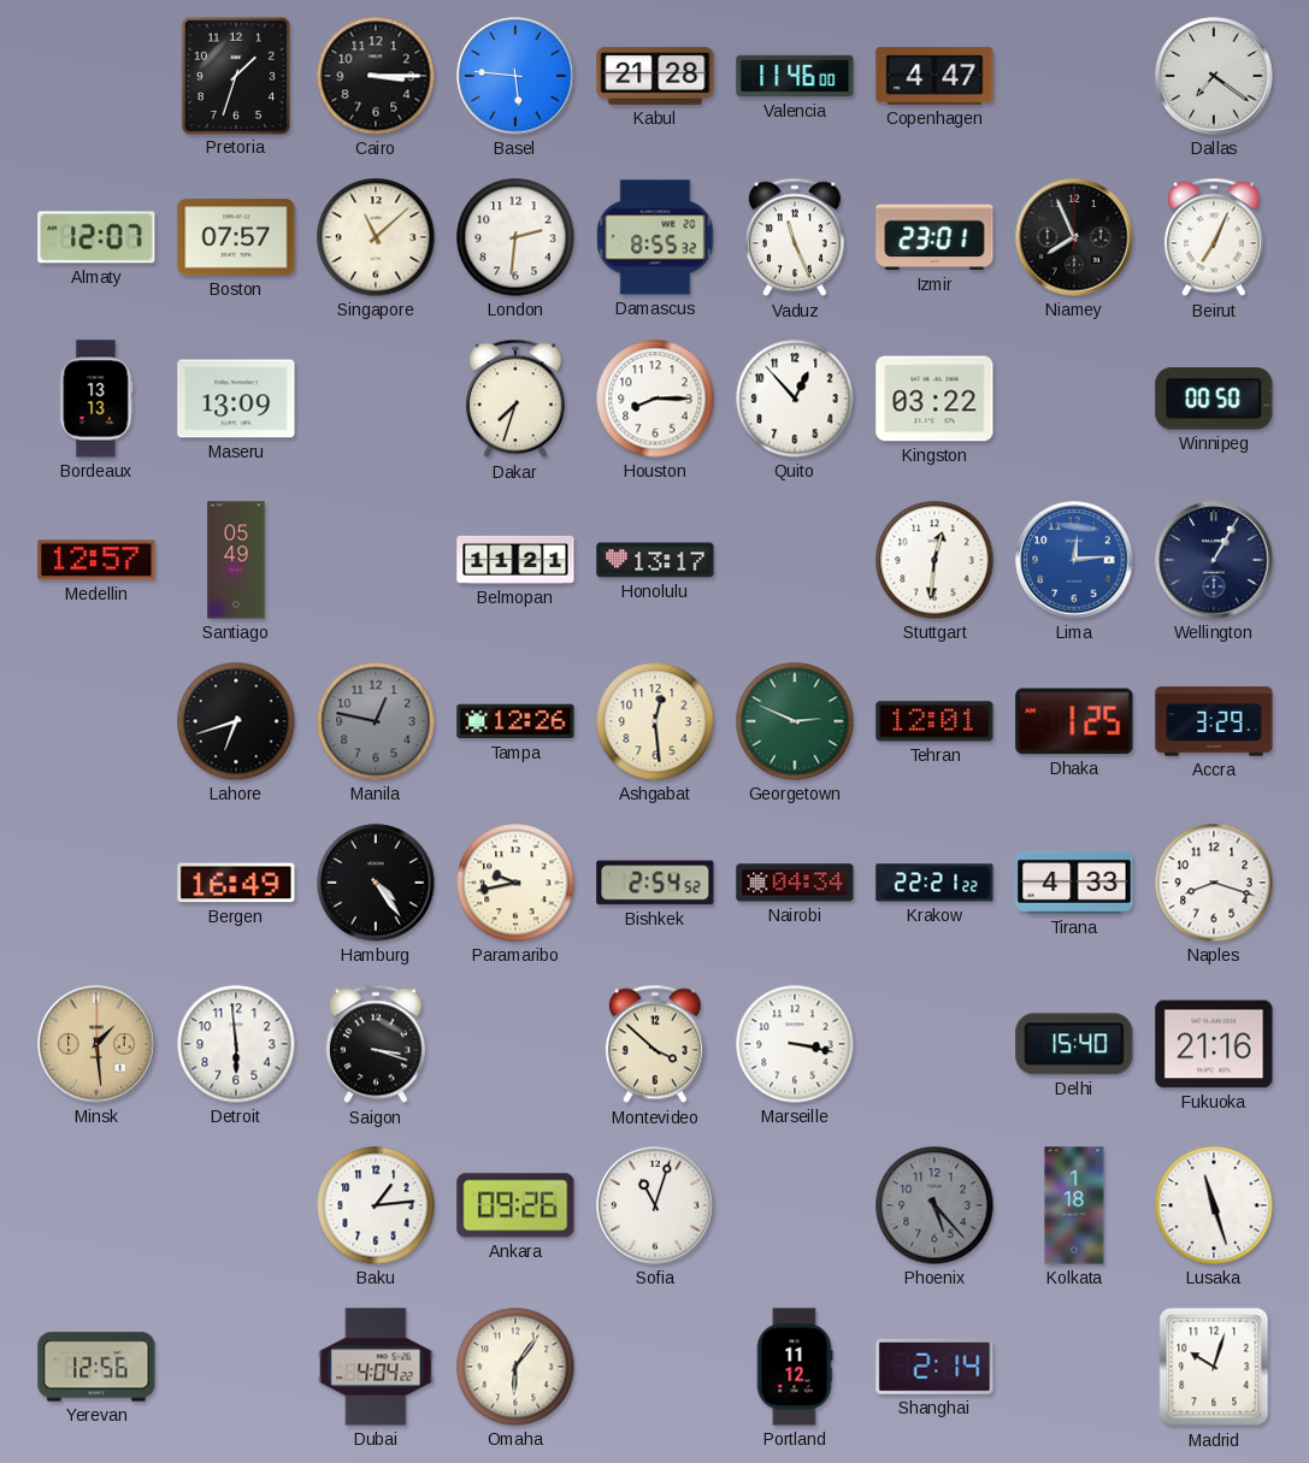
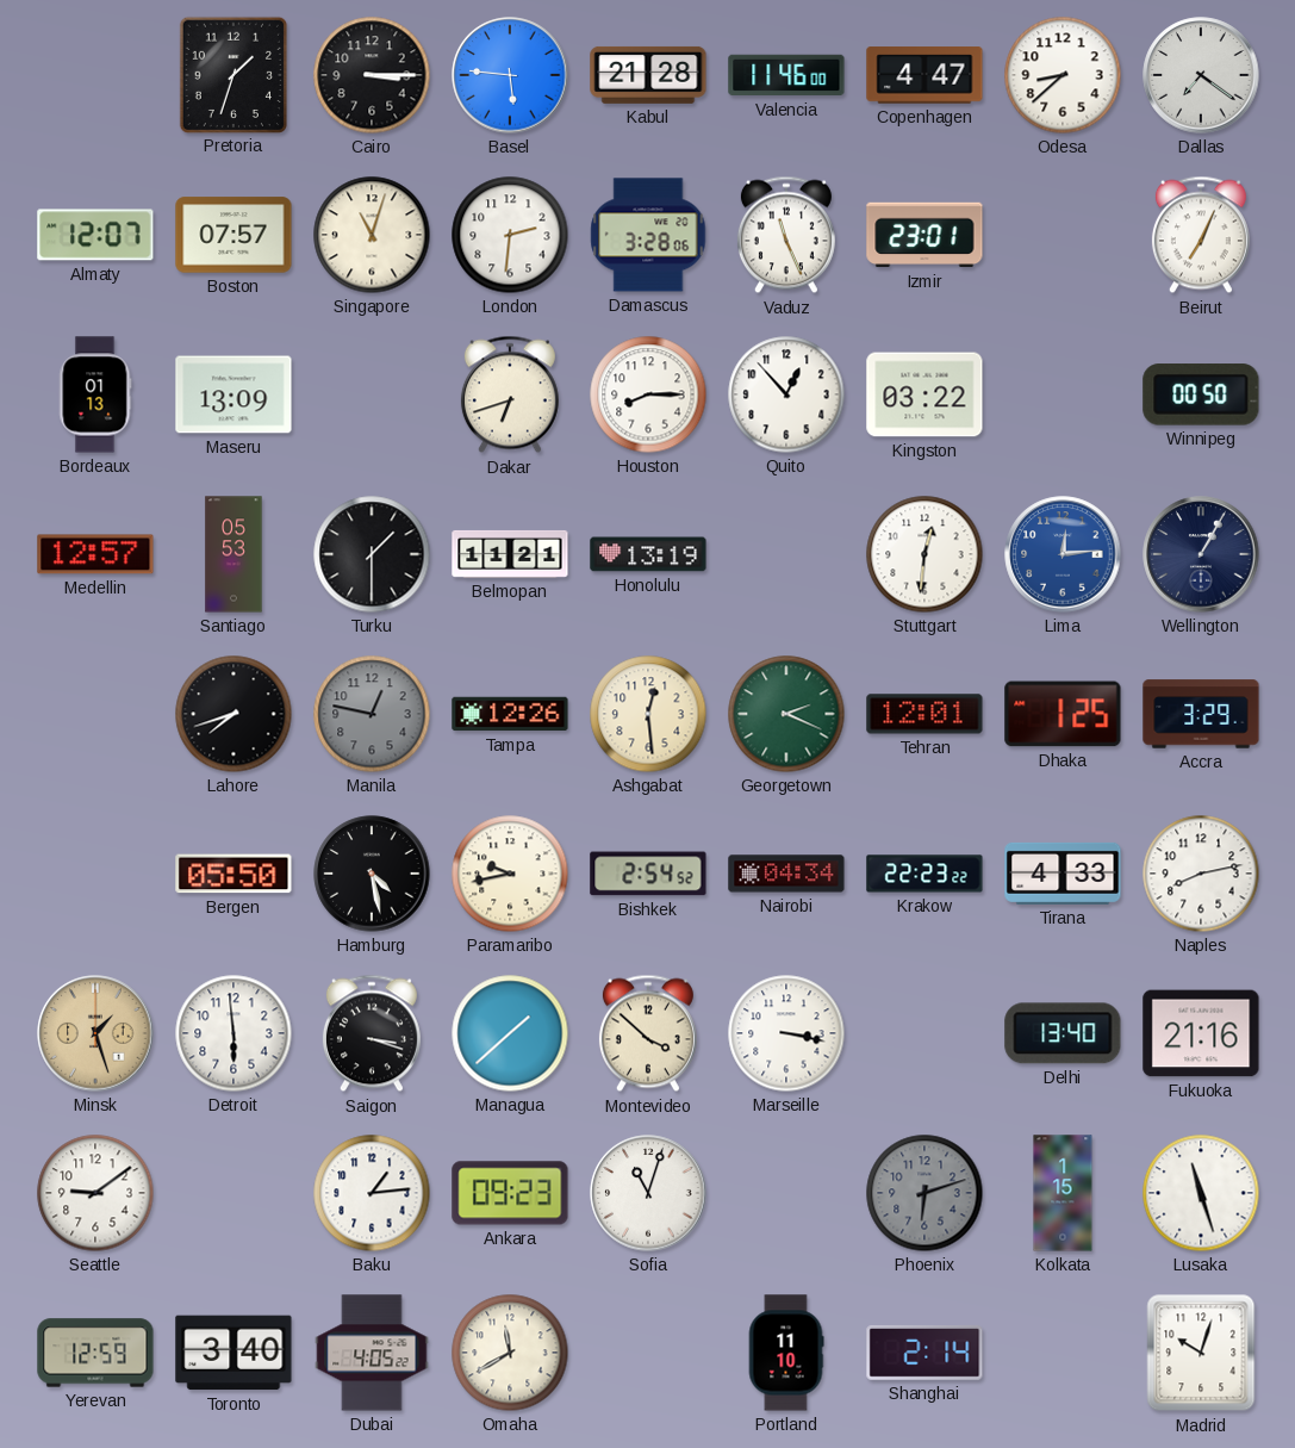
Odesa: none -> 8:38
Singapore: 11:08 -> 11:03
Damascus: 8:55 -> 3:28
Niamey: 7:56 -> none
Bordeaux: 13:13 -> 01:13
Dakar: 7:33 -> 6:42
Santiago: 05:49 -> 05:53
Turku: none -> 1:30
Honolulu: 13:17 -> 13:19
Lahore: 6:42 -> 7:42
Georgetown: 2:49 -> 2:19
Bergen: 16:49 -> 05:50
Hamburg: 4:24 -> 4:28
Krakow: 22:21 -> 22:23
Naples: 8:18 -> 8:13
Minsk: 1:29 -> 1:27
Managua: none -> 1:38
Delhi: 15:40 -> 13:40
Seattle: none -> 9:09
Ankara: 09:26 -> 09:23
Phoenix: 5:23 -> 6:12
Kolkata: 1:18 -> 1:15
Yerevan: 12:56 -> 12:59
Toronto: none -> 3:40
Dubai: 4:04 -> 4:05
Omaha: 6:06 -> 11:40
Portland: 11:12 -> 11:10
